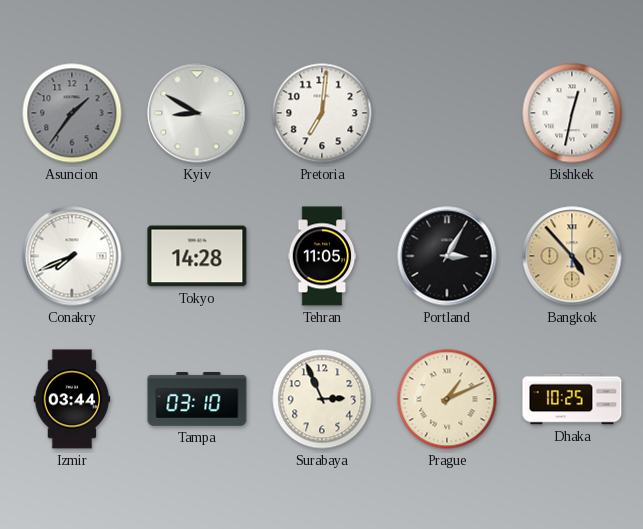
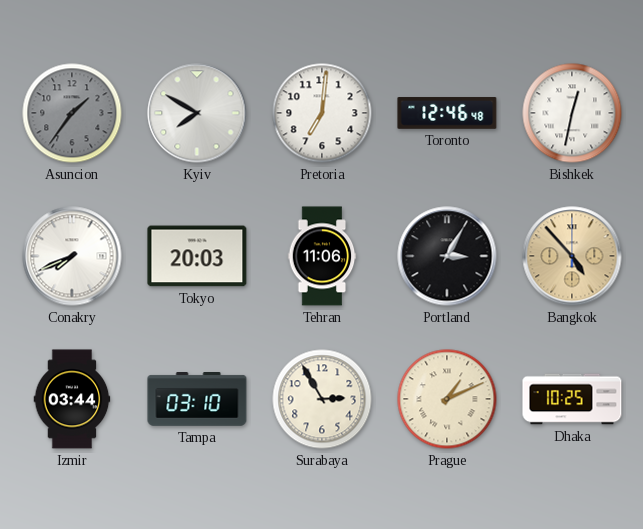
Kyiv: 8:50 -> 7:50
Toronto: none -> 12:46
Tokyo: 14:28 -> 20:03
Tehran: 11:05 -> 11:06
Surabaya: 2:56 -> 2:55
